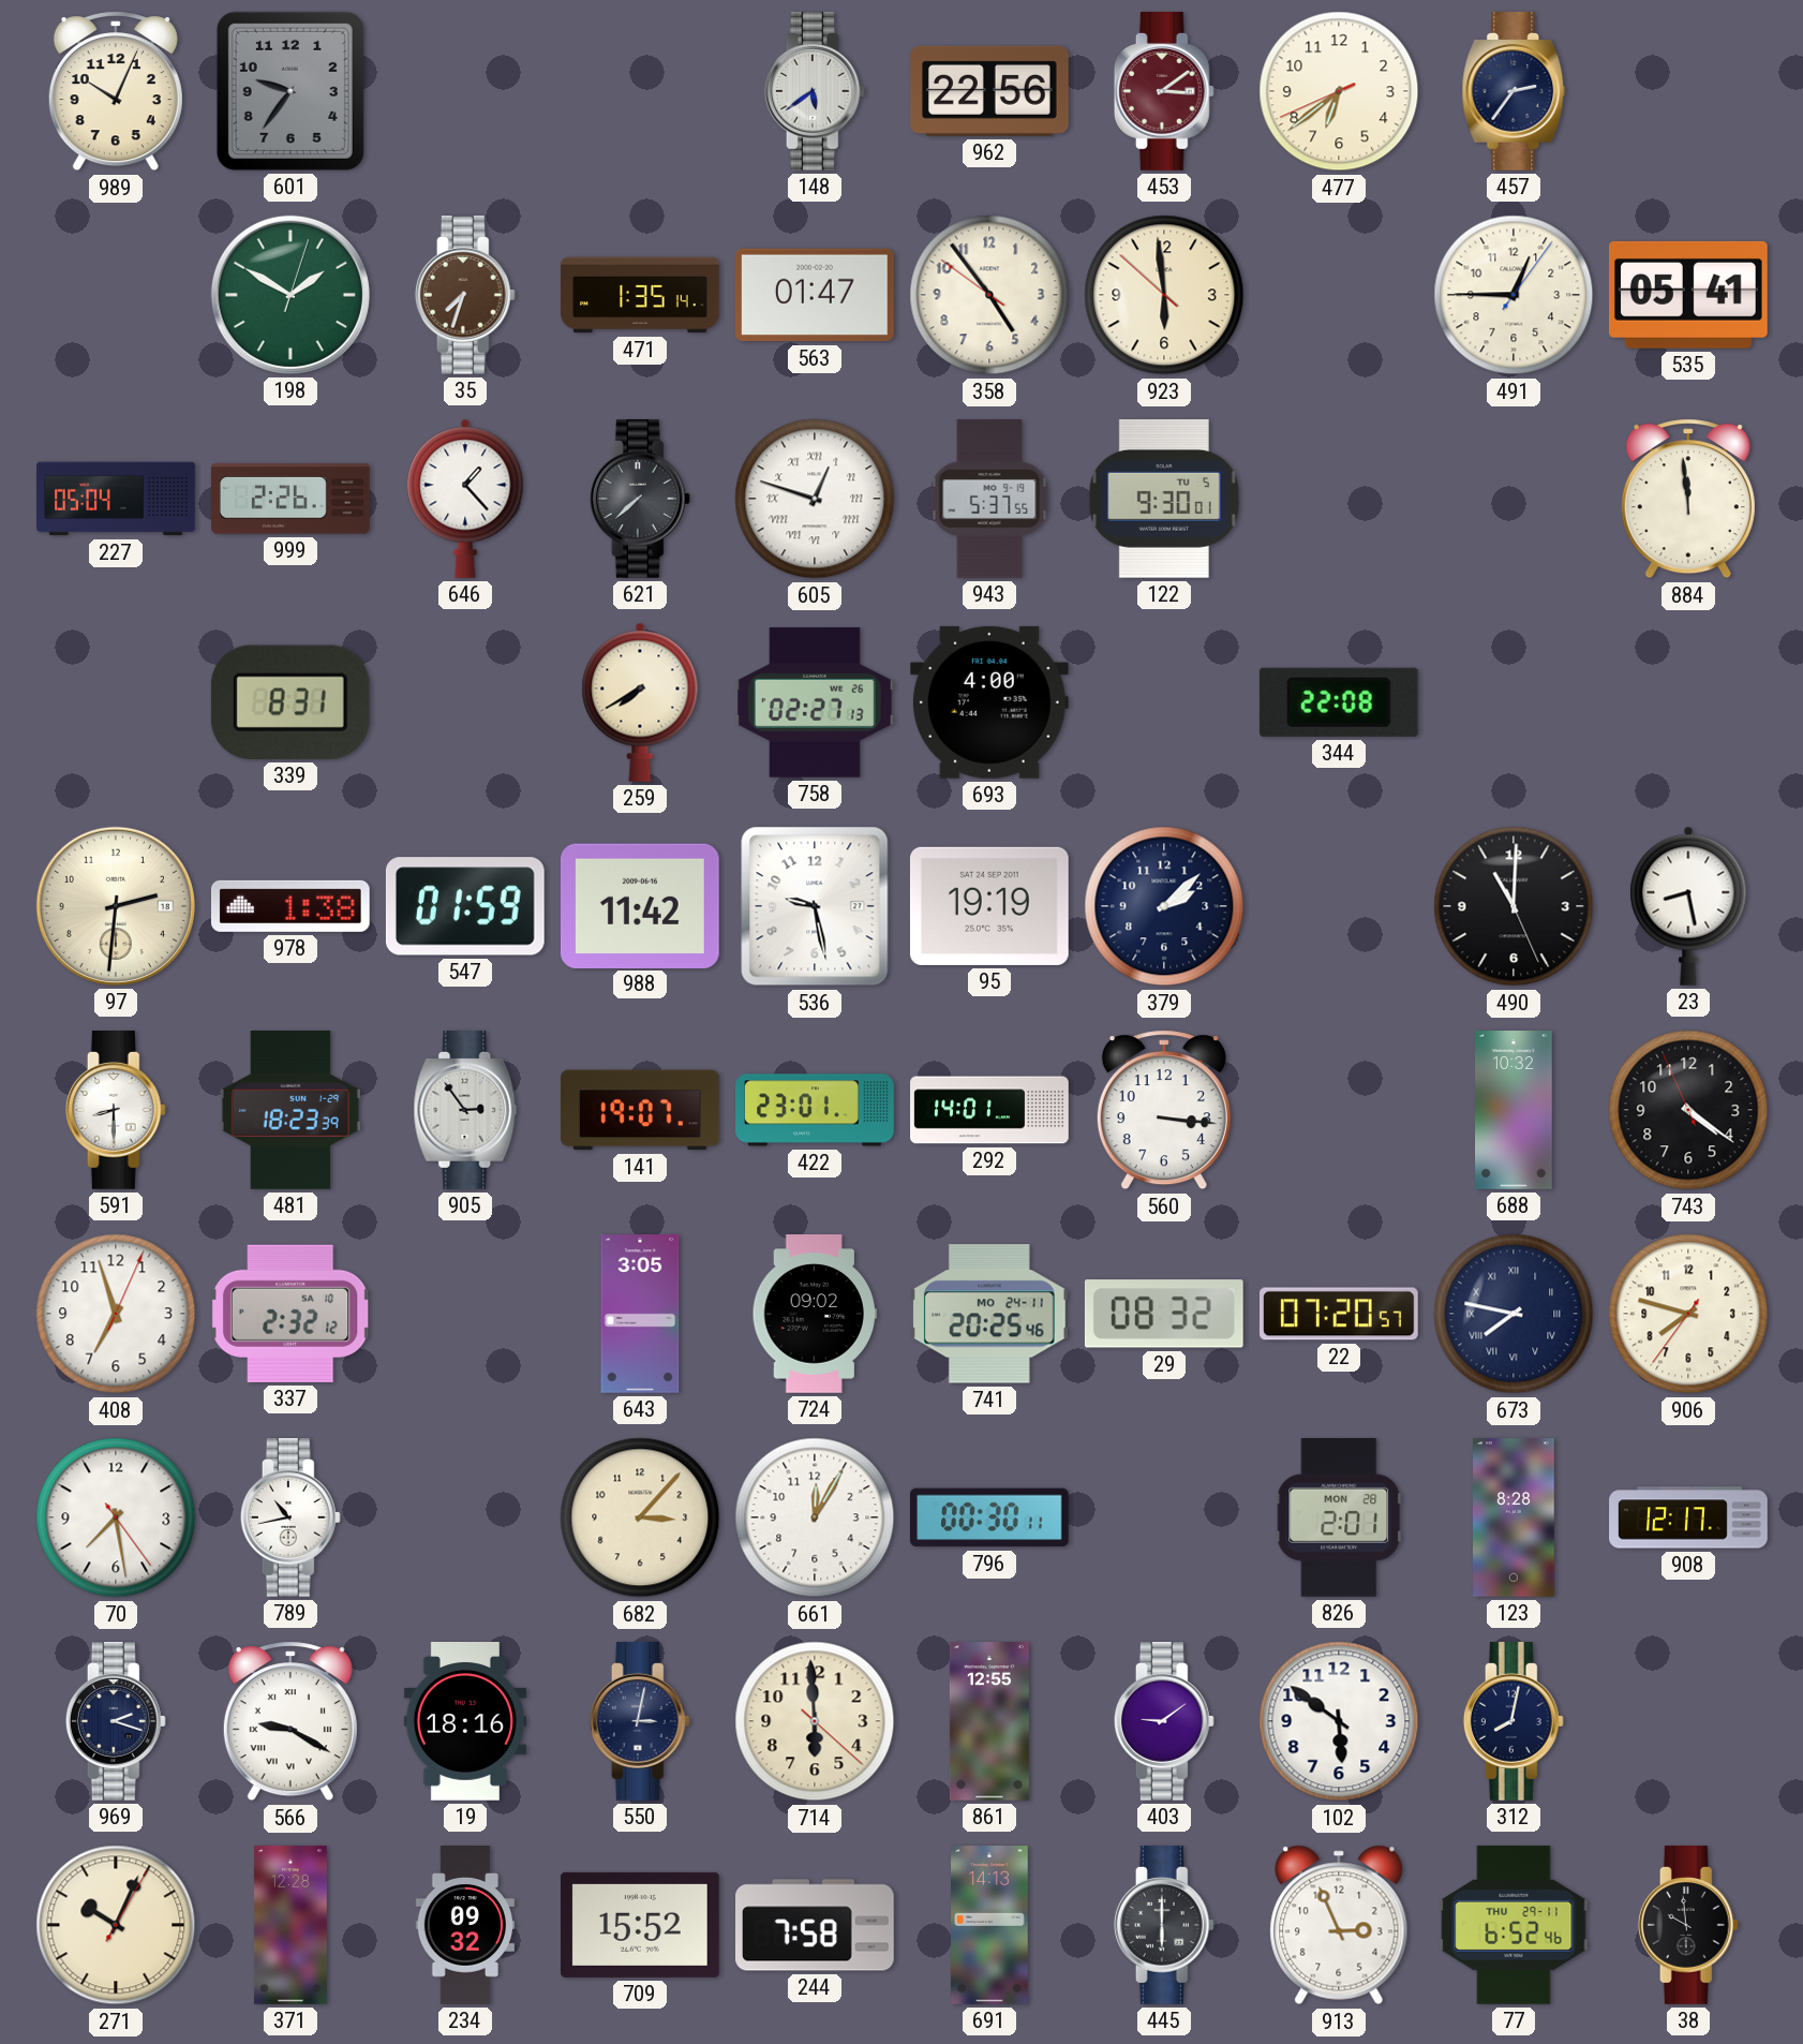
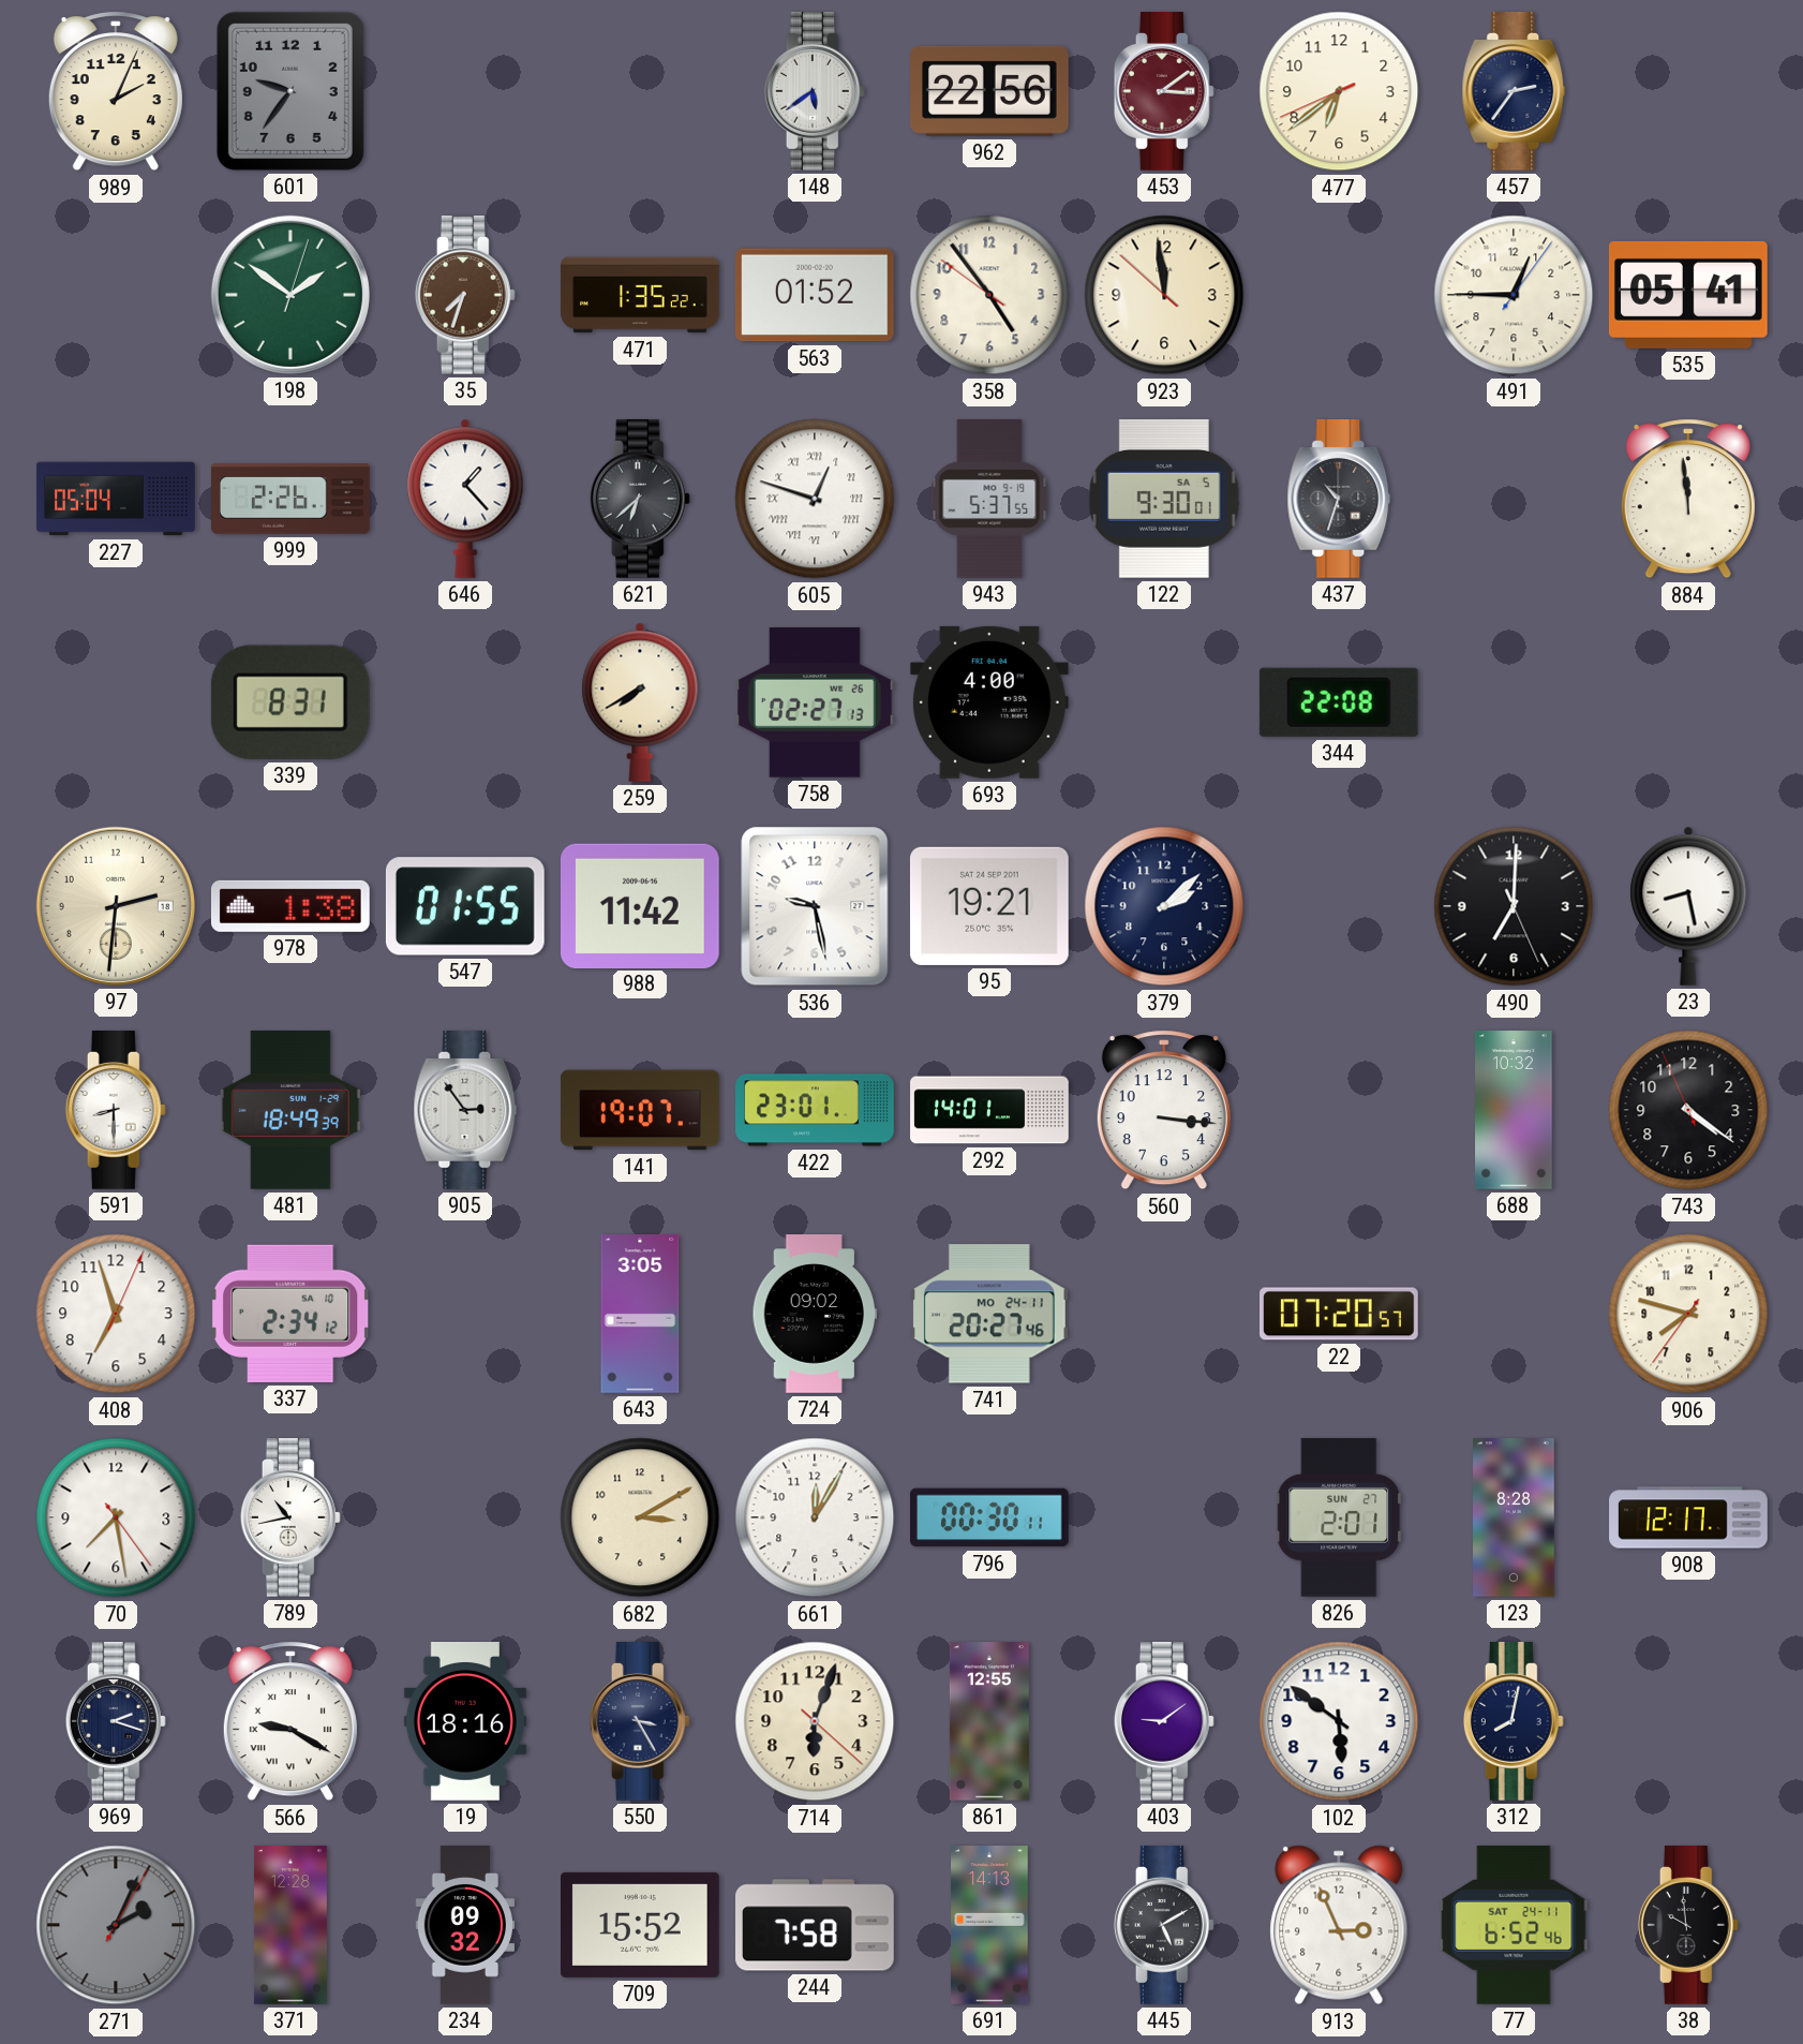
989: 10:04 -> 2:04
198: 1:50 -> 1:51
471: 1:35:14 -> 1:35:22
563: 01:47 -> 01:52
923: 5:58 -> 11:58
621: 7:38 -> 6:38
122 date: TU 5 -> SA 5
437: none -> 10:33
547: 01:59 -> 01:55
95: 19:19 -> 19:21
490: 11:00 -> 7:00
481: 18:23 -> 18:49
337: 2:32 -> 2:34
741: 20:25 -> 20:27
29: 08:32 -> none
673: 7:47 -> none
682: 3:07 -> 3:10
826 date: MON 28 -> SUN 27
550: 3:02 -> 3:25
714: 5:59 -> 6:03
271: 10:04 -> 2:04
271 dial: cream -> grey
445: 6:00 -> 5:10
77 date: THU 29-11 -> SAT 24-11
